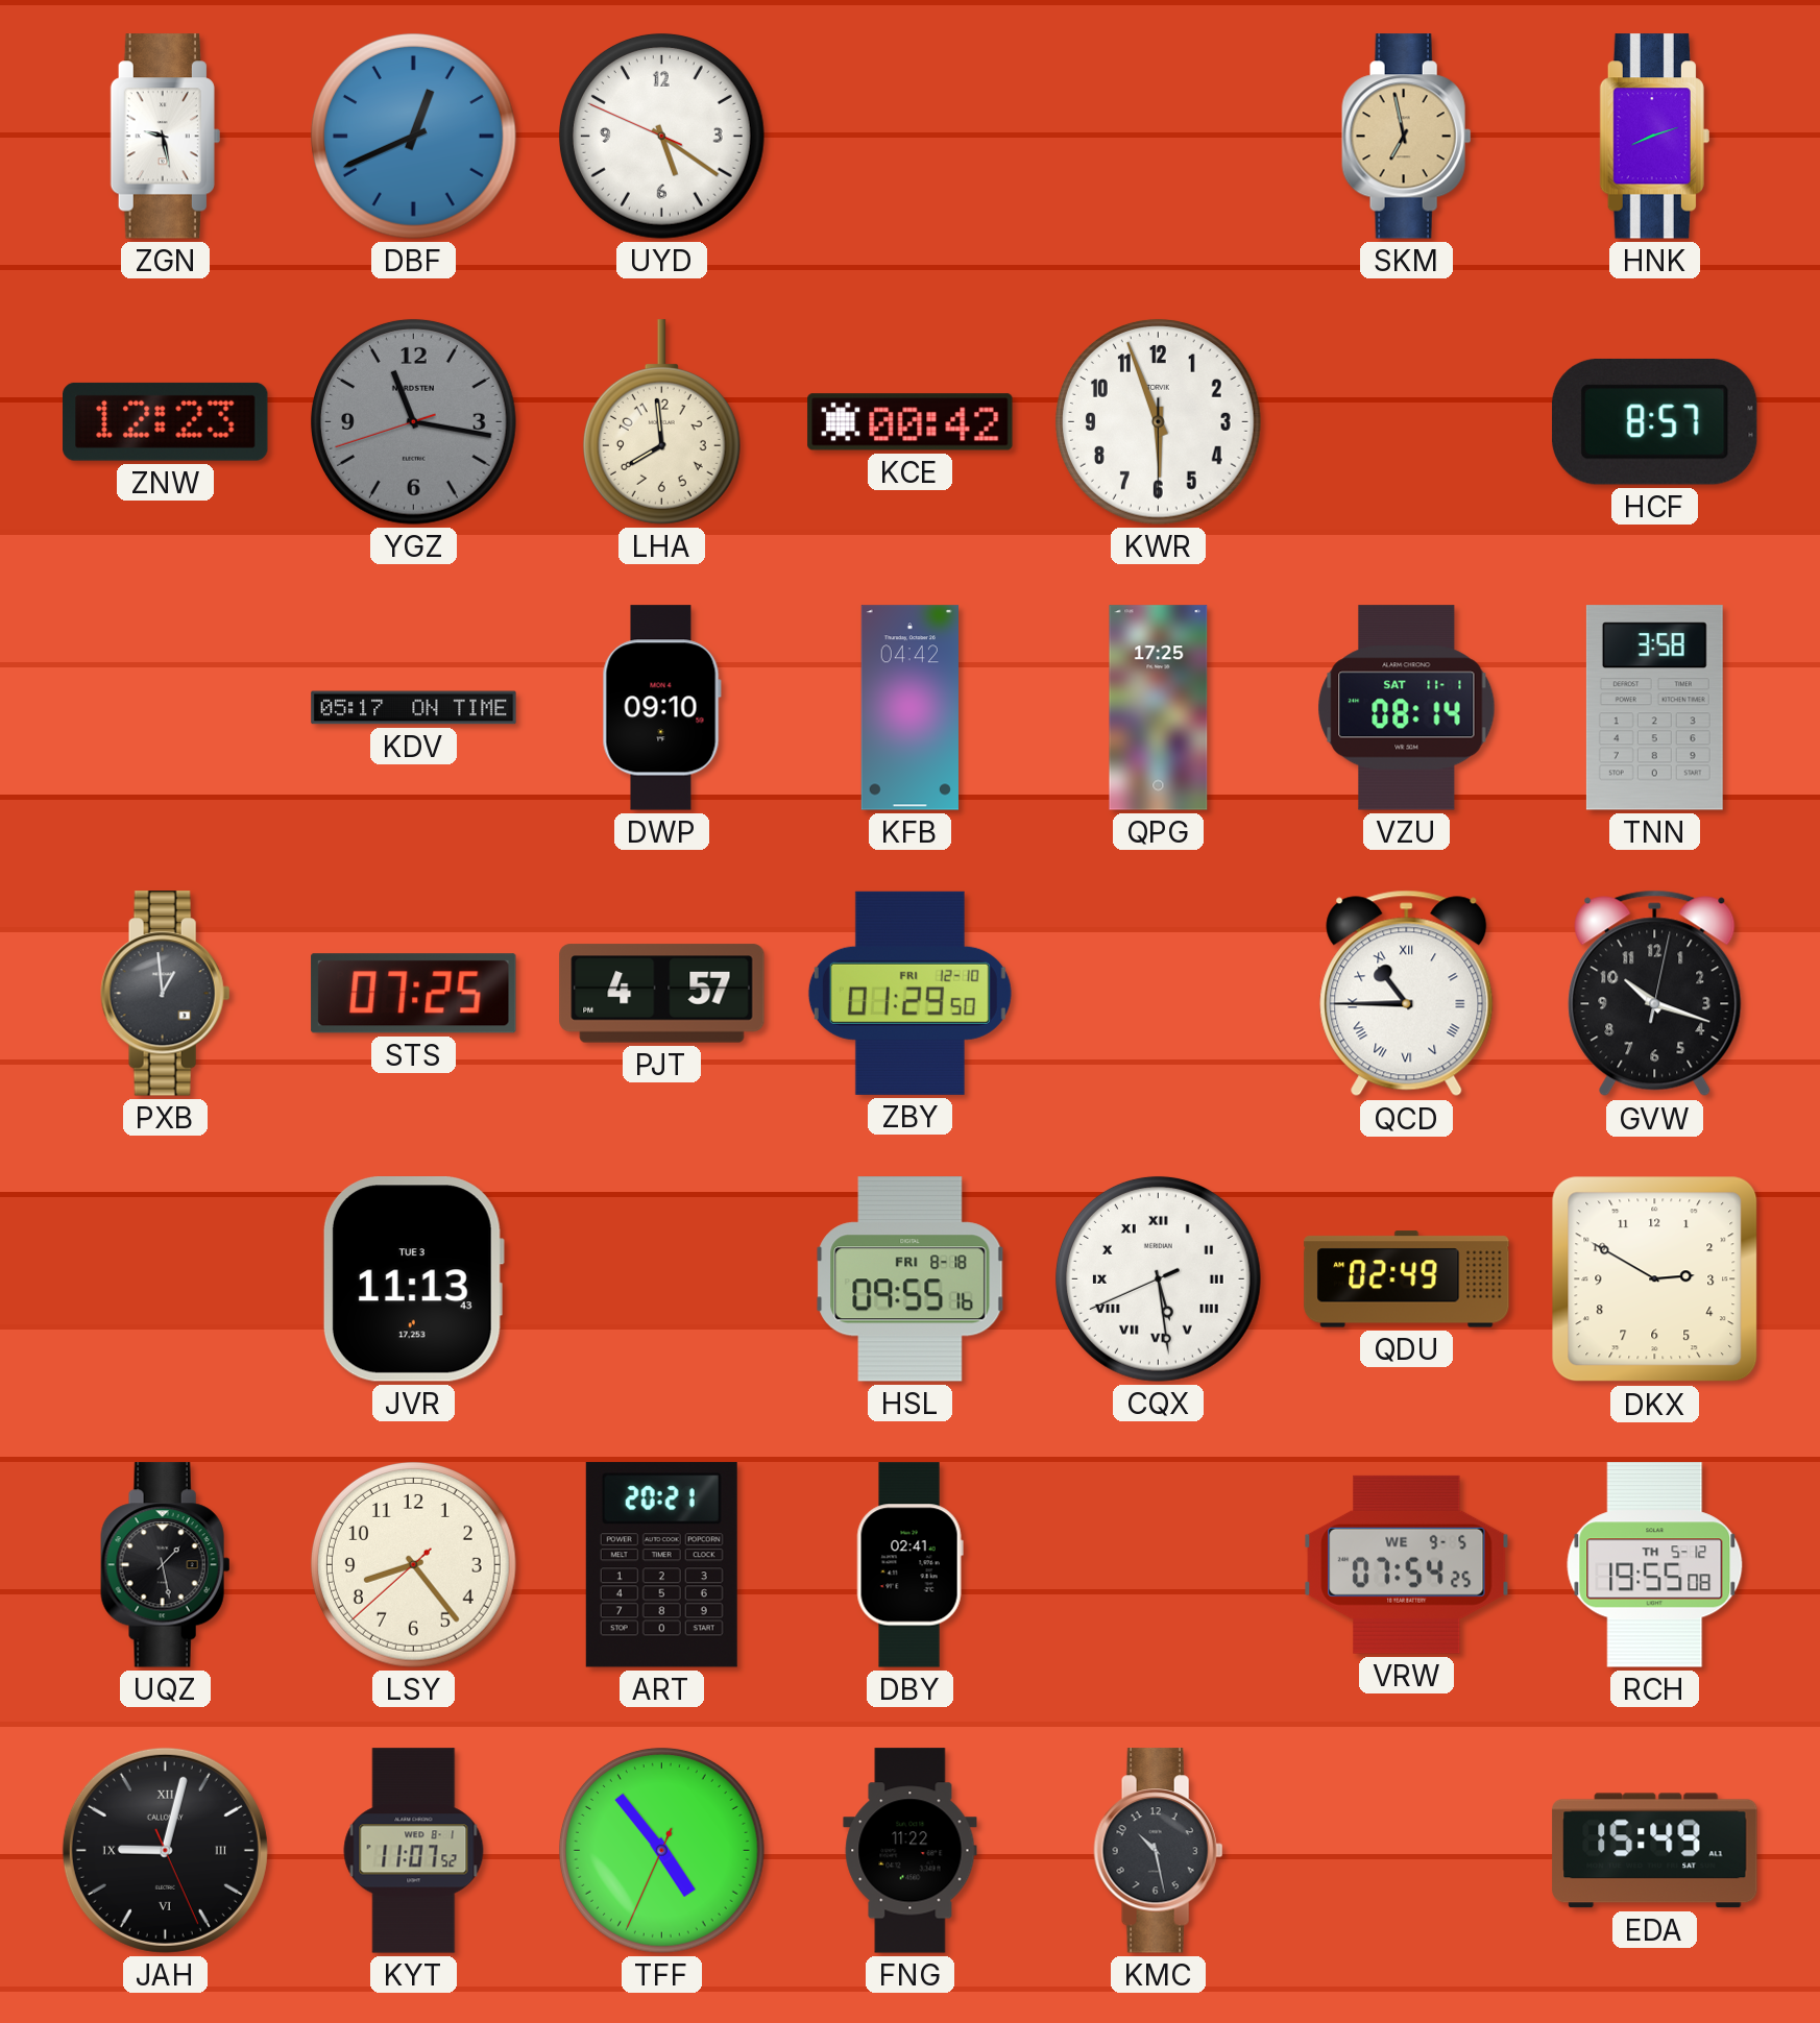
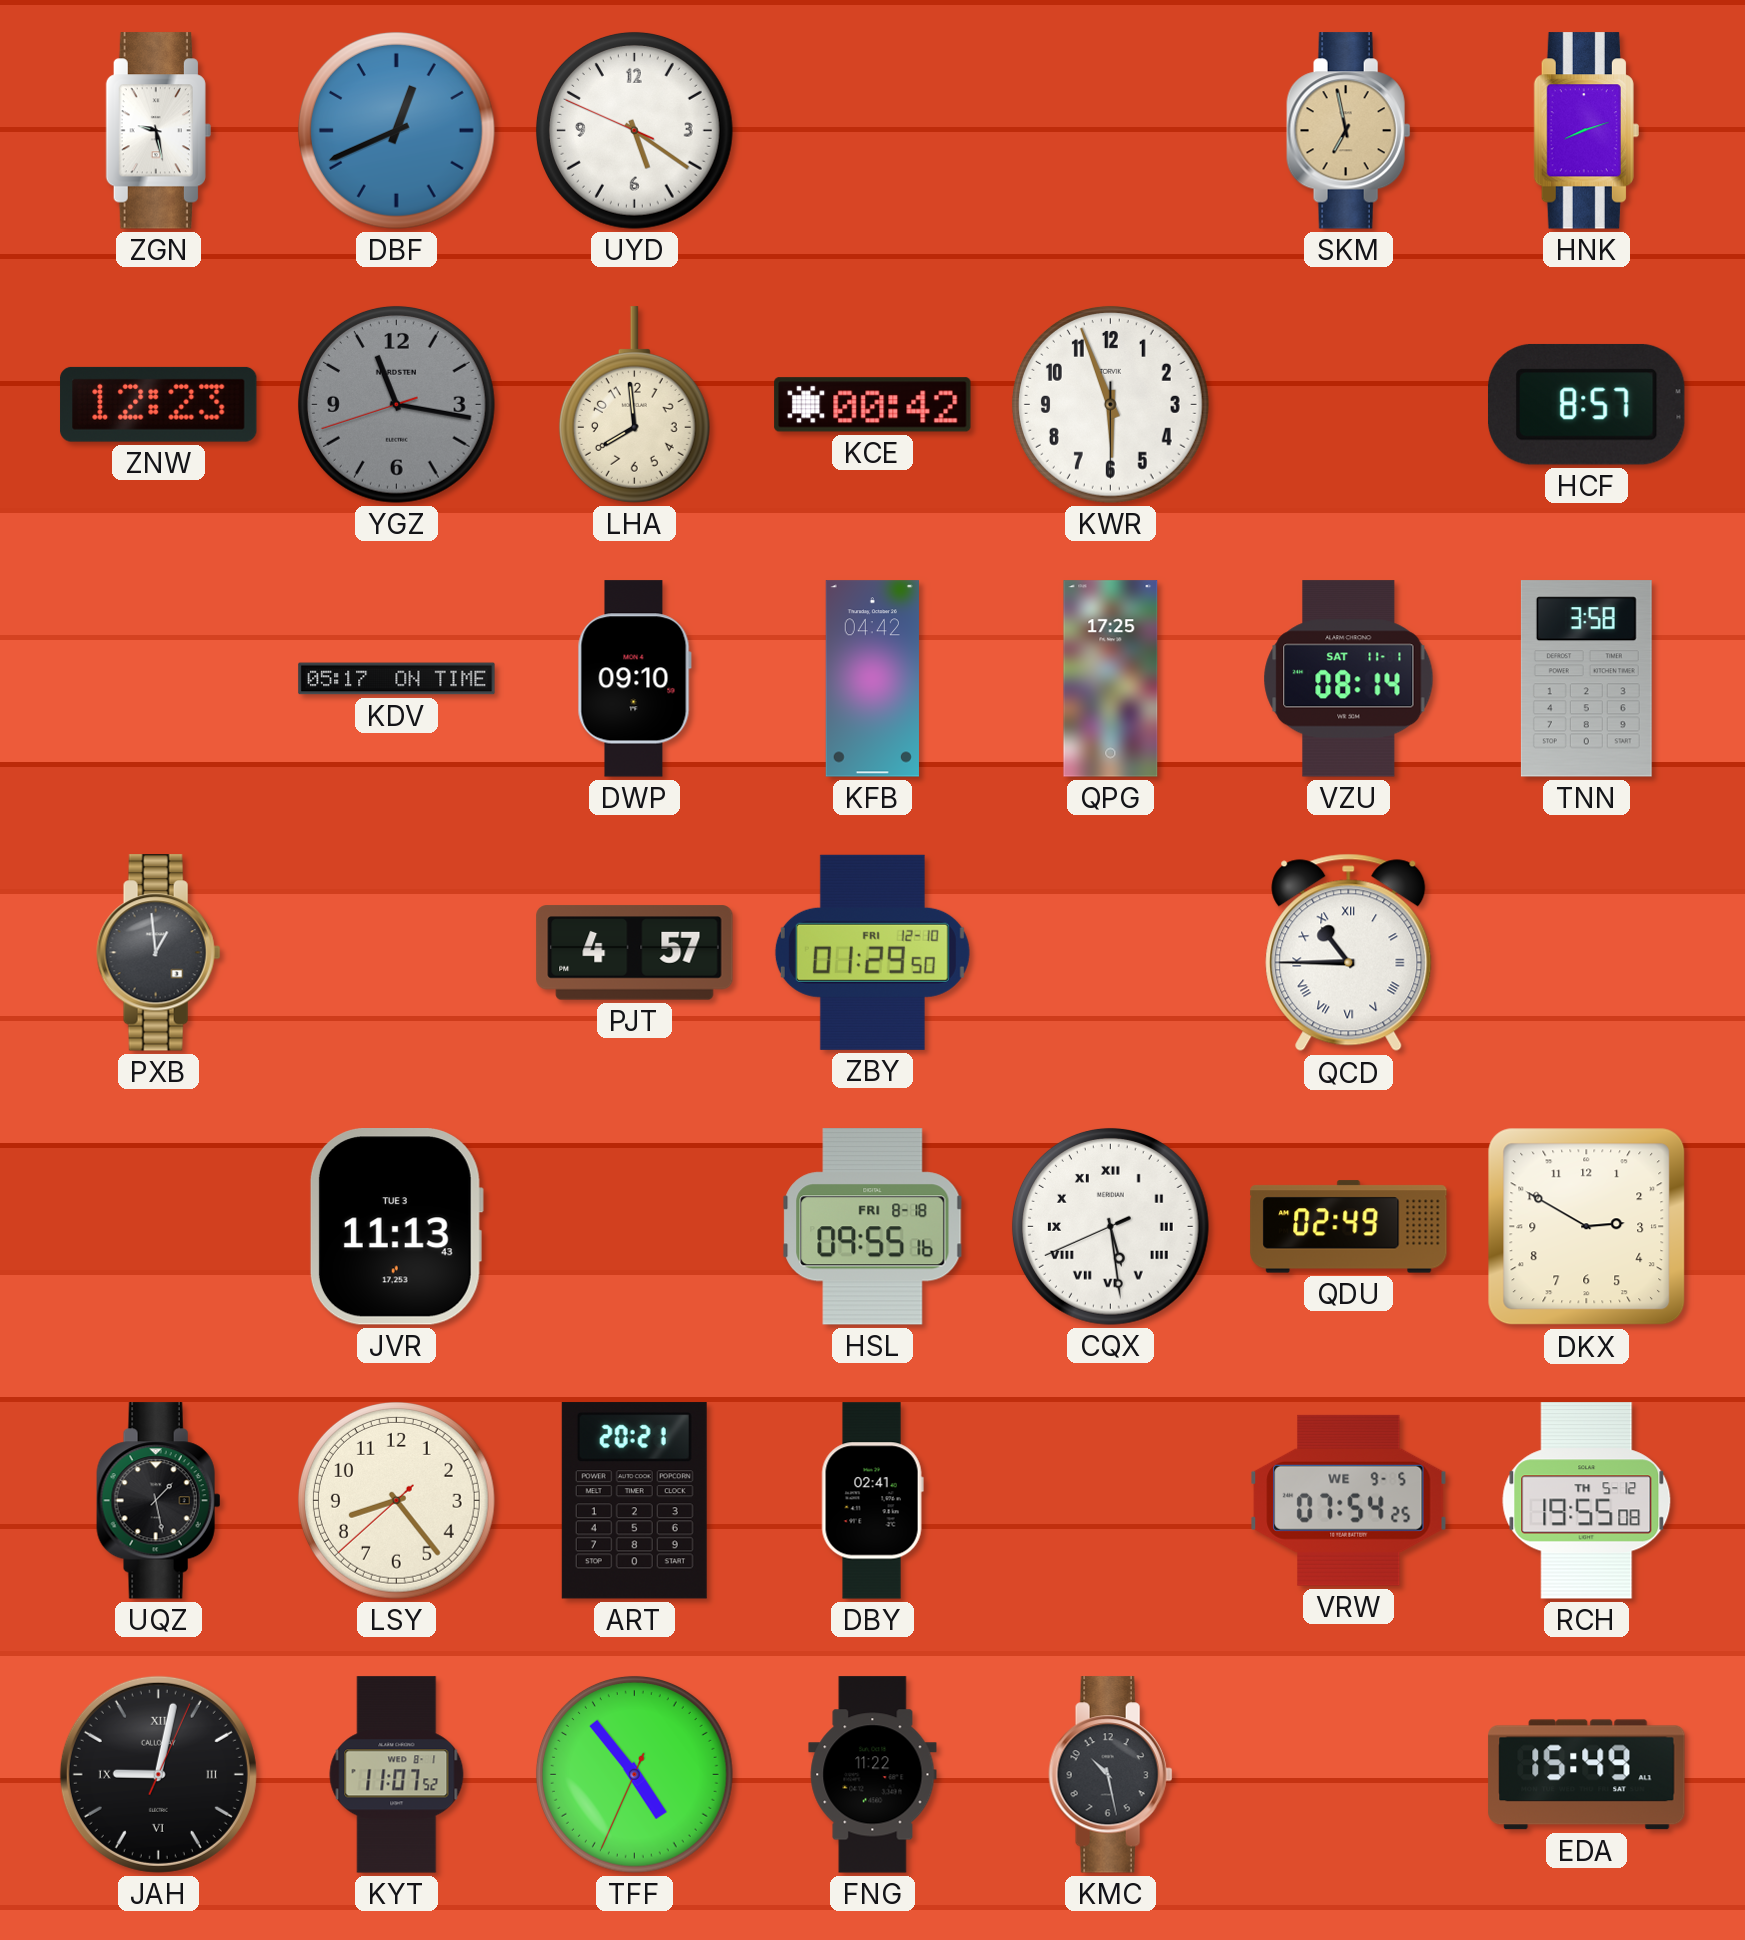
STS: 07:25 -> none
GVW: 10:18 -> none
JAH: 9:02:26 -> 9:02:04
